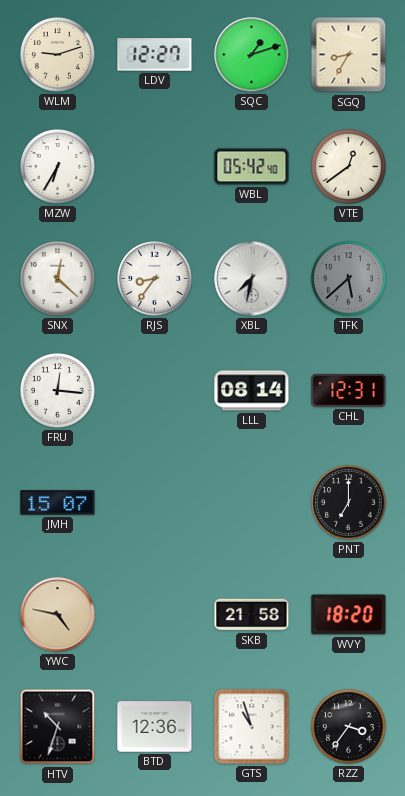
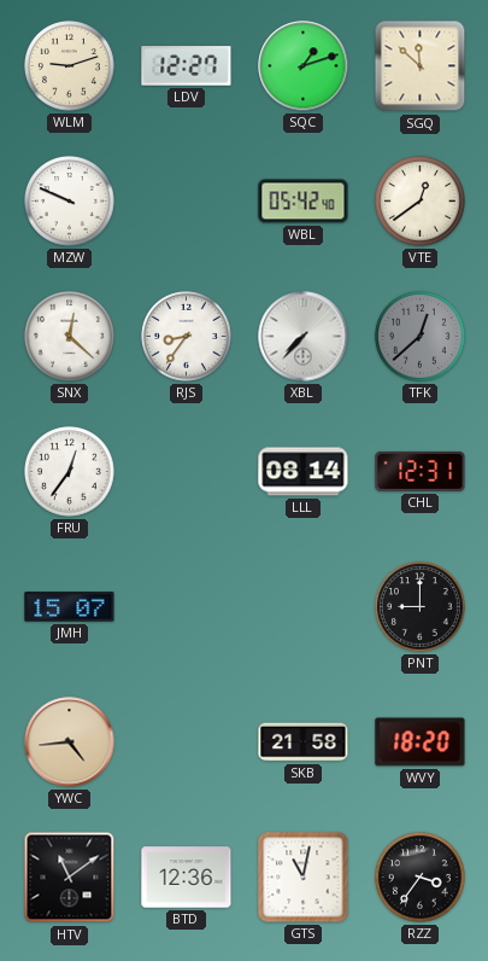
SGQ: 8:35 -> 11:52
MZW: 6:35 -> 9:49
XBL: 7:32 -> 7:37
TFK: 5:38 -> 12:38
FRU: 12:16 -> 12:36
PNT: 7:00 -> 9:00
YWC: 4:47 -> 4:44
HTV: 10:33 -> 11:09
GTS: 10:57 -> 11:02
